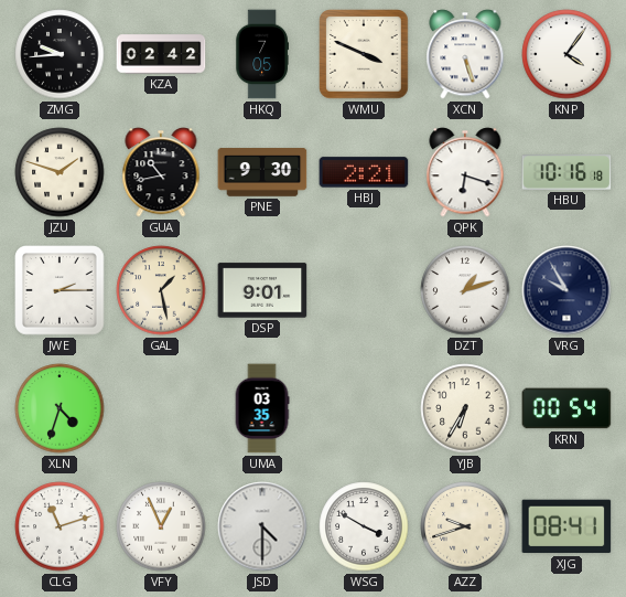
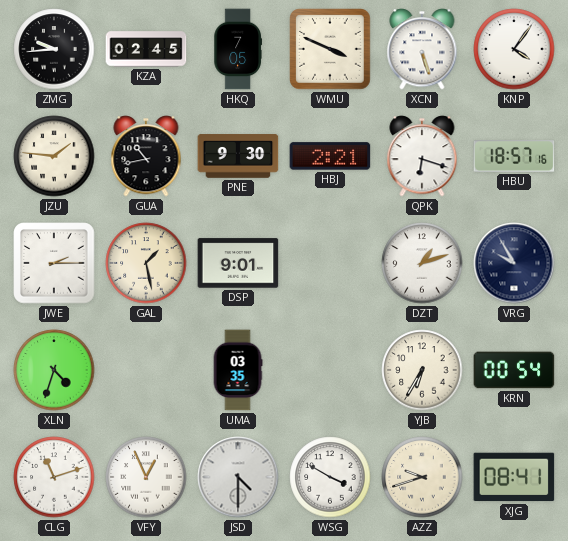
KZA: 02:42 -> 02:45
JZU: 1:48 -> 1:46
HBU: 10:16 -> 18:57
